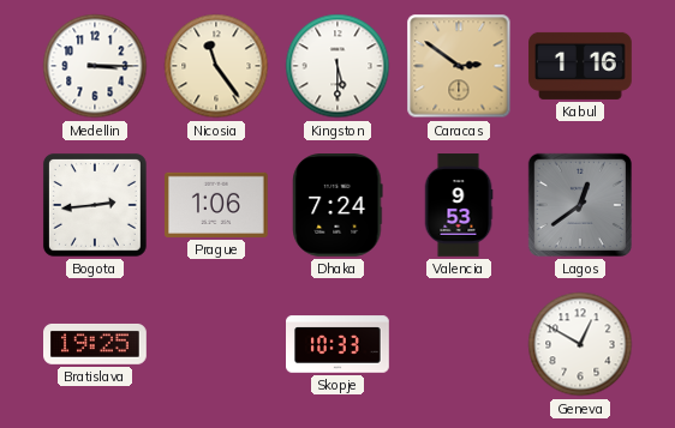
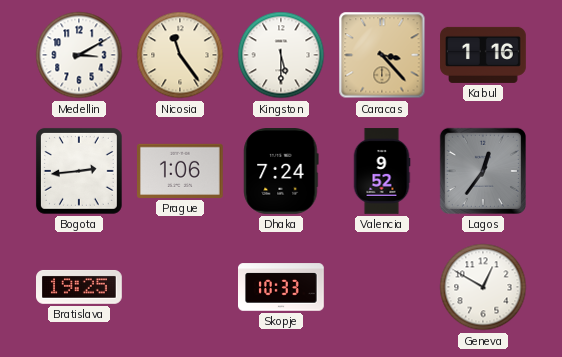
Medellin: 3:15 -> 3:10
Caracas: 2:51 -> 3:23
Valencia: 9:53 -> 9:52
Lagos: 12:39 -> 12:36
